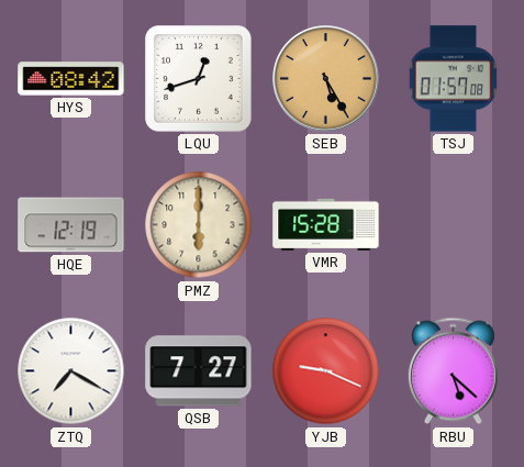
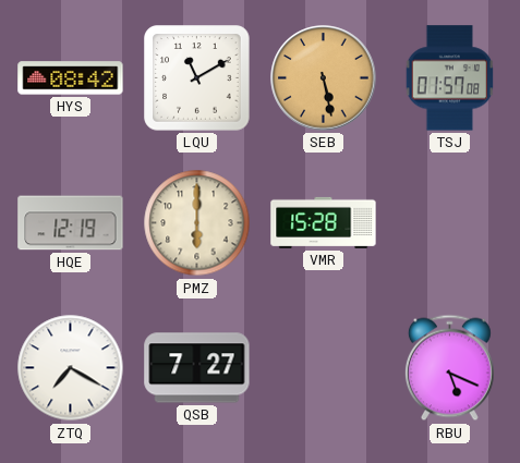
LQU: 12:42 -> 11:10
SEB: 5:25 -> 5:28
YJB: 9:19 -> none
RBU: 5:22 -> 5:19
